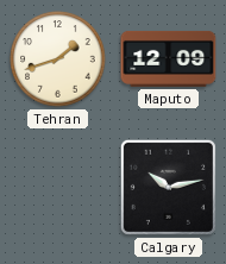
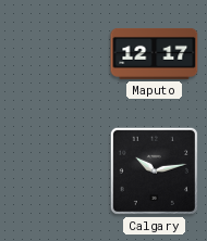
Tehran: 1:42 -> none
Maputo: 12:09 -> 12:17
